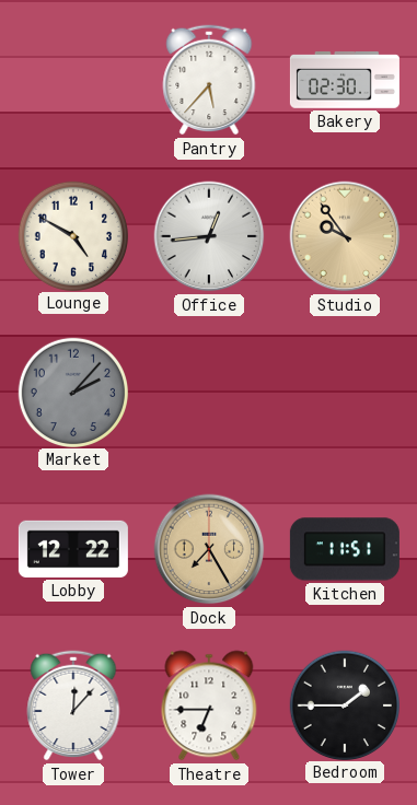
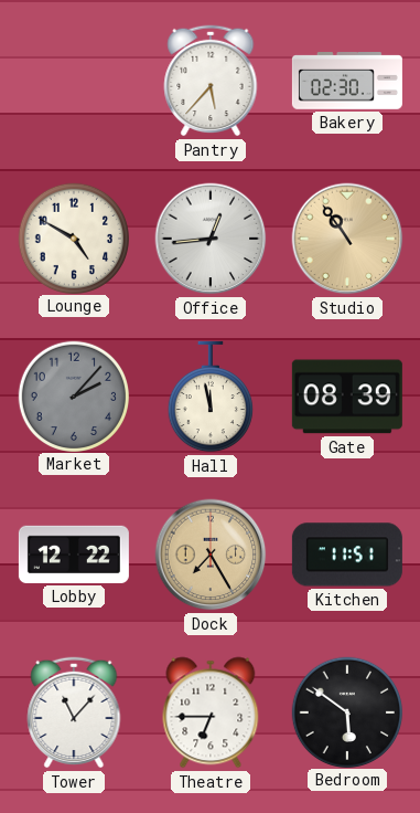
Studio: 9:54 -> 10:54
Hall: none -> 11:58
Gate: none -> 08:39
Tower: 12:07 -> 11:07
Bedroom: 1:45 -> 5:51
